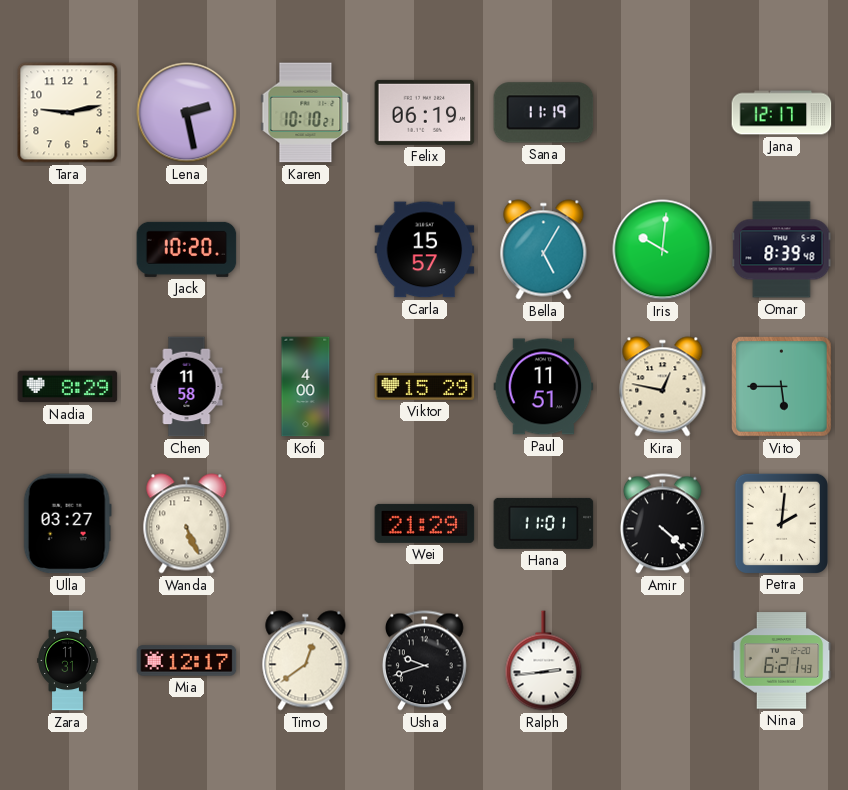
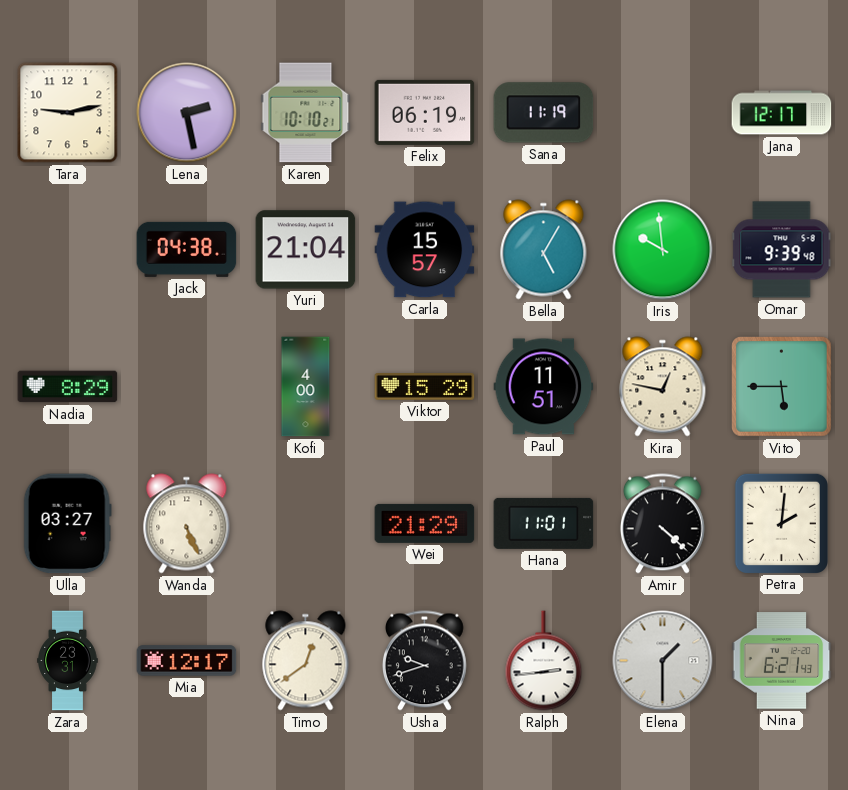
Jack: 10:20 -> 04:38
Yuri: none -> 21:04
Iris: 10:01 -> 9:59
Omar: 8:39 -> 9:39
Chen: 11:58 -> none
Zara: 11:31 -> 23:31
Elena: none -> 1:30
